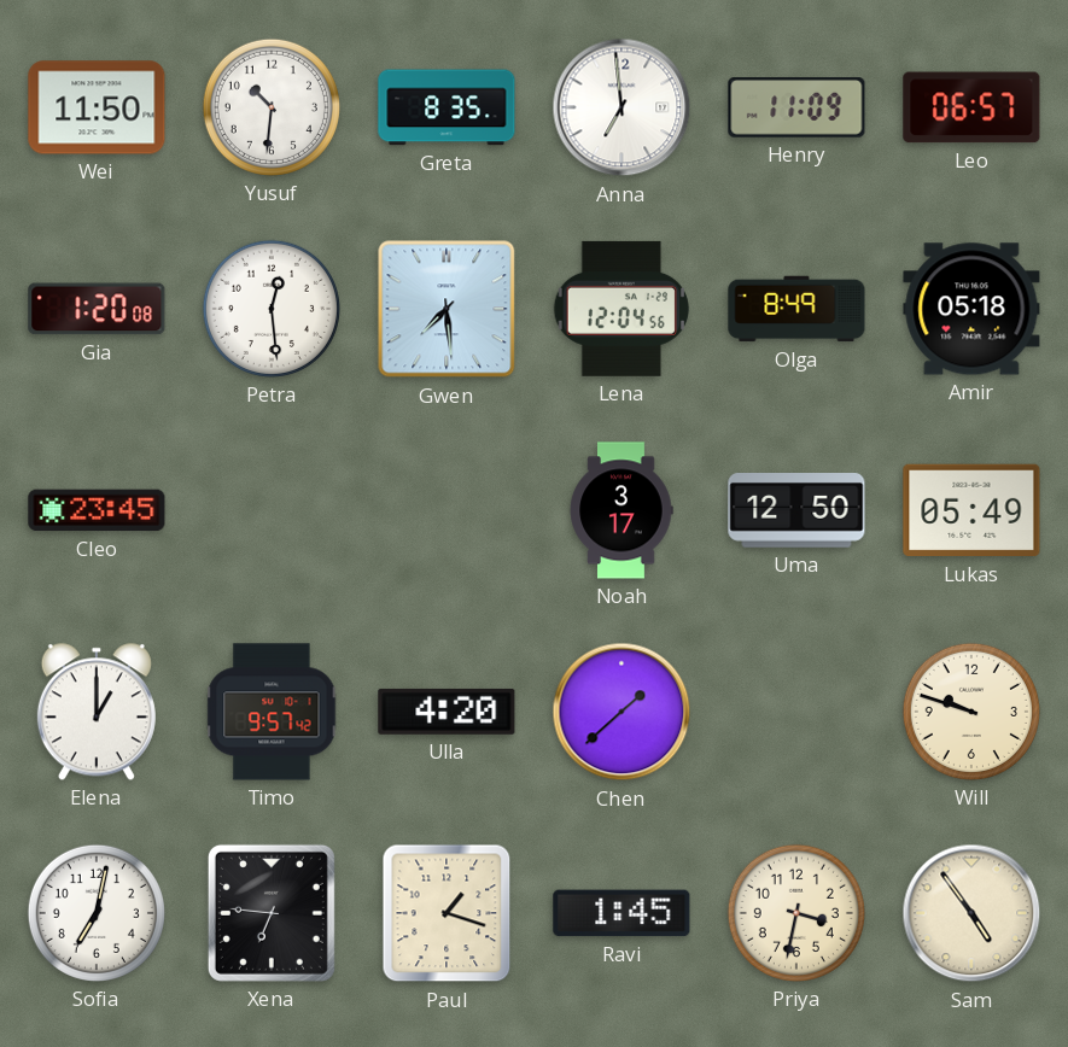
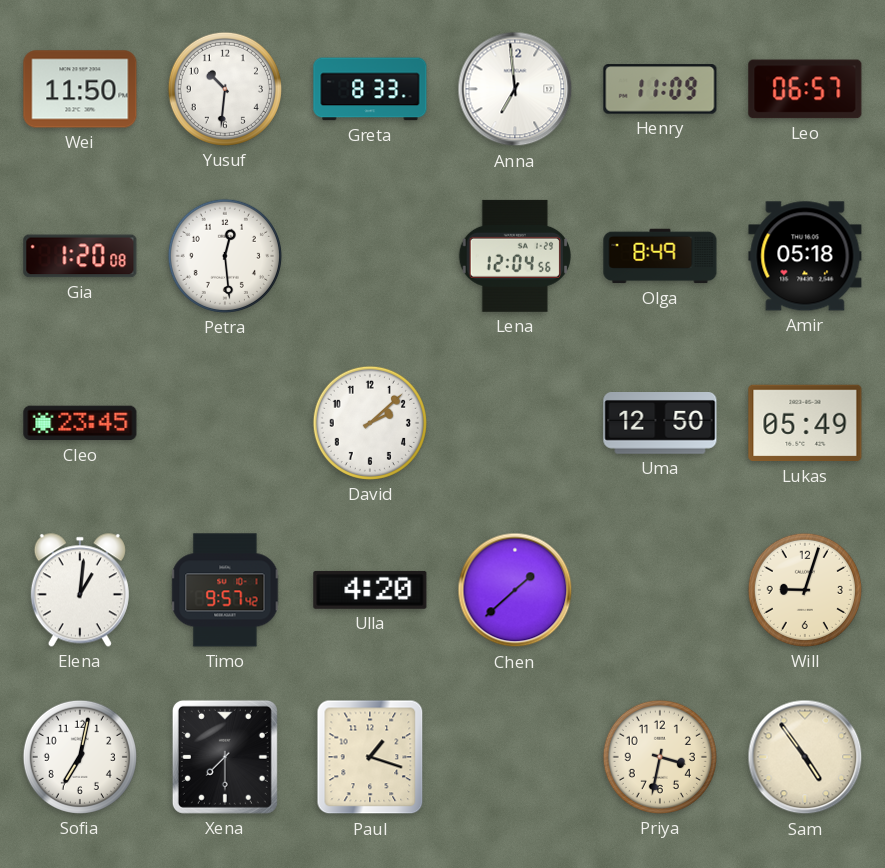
Greta: 8:35 -> 8:33
Gwen: 7:29 -> none
David: none -> 2:08
Noah: 3:17 -> none
Elena: 1:00 -> 1:01
Will: 9:48 -> 9:03
Xena: 6:46 -> 7:30
Ravi: 1:45 -> none
